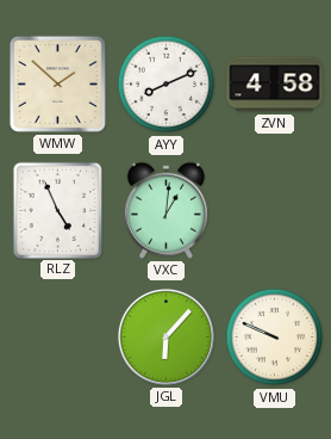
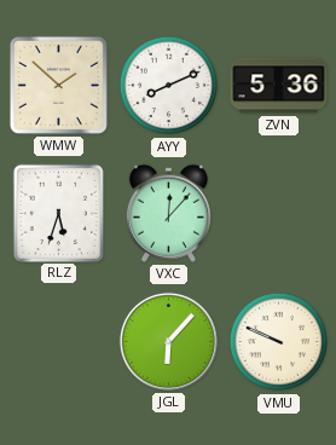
ZVN: 4:58 -> 5:36
RLZ: 4:56 -> 5:33
VXC: 1:01 -> 12:07
